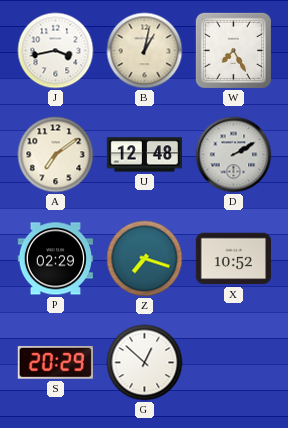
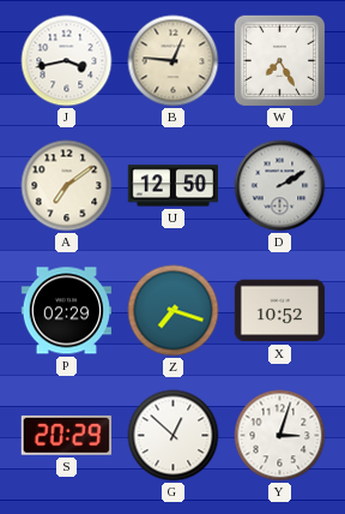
B: 1:02 -> 12:46
U: 12:48 -> 12:50
Y: none -> 3:03
